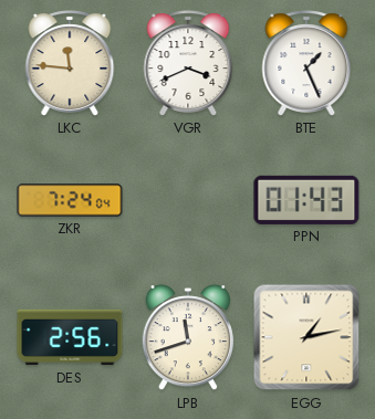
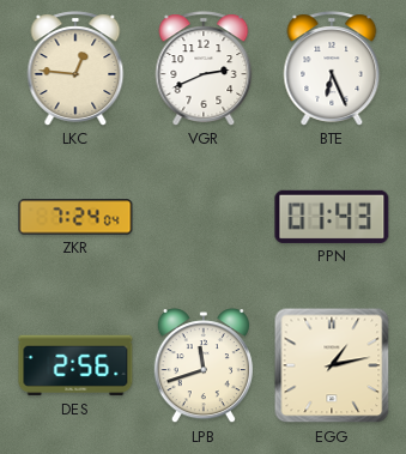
LKC: 11:46 -> 12:46
VGR: 3:41 -> 2:41
BTE: 1:26 -> 6:26
